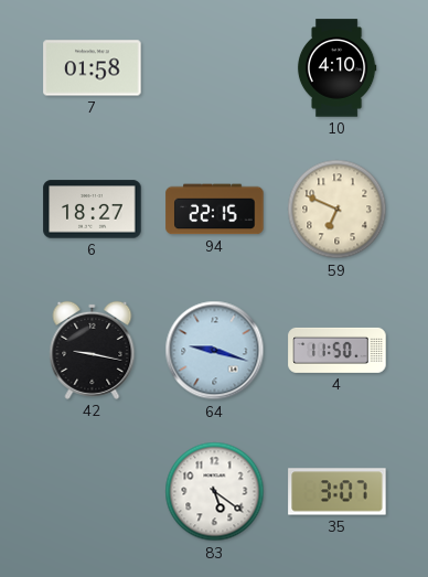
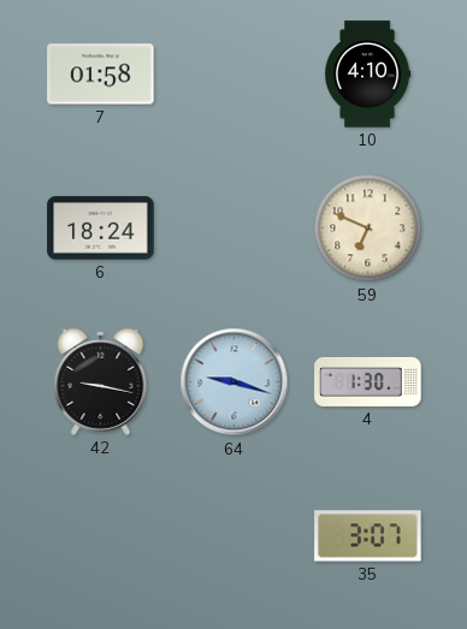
6: 18:27 -> 18:24
94: 22:15 -> none
4: 11:50 -> 1:30
83: 5:21 -> none
